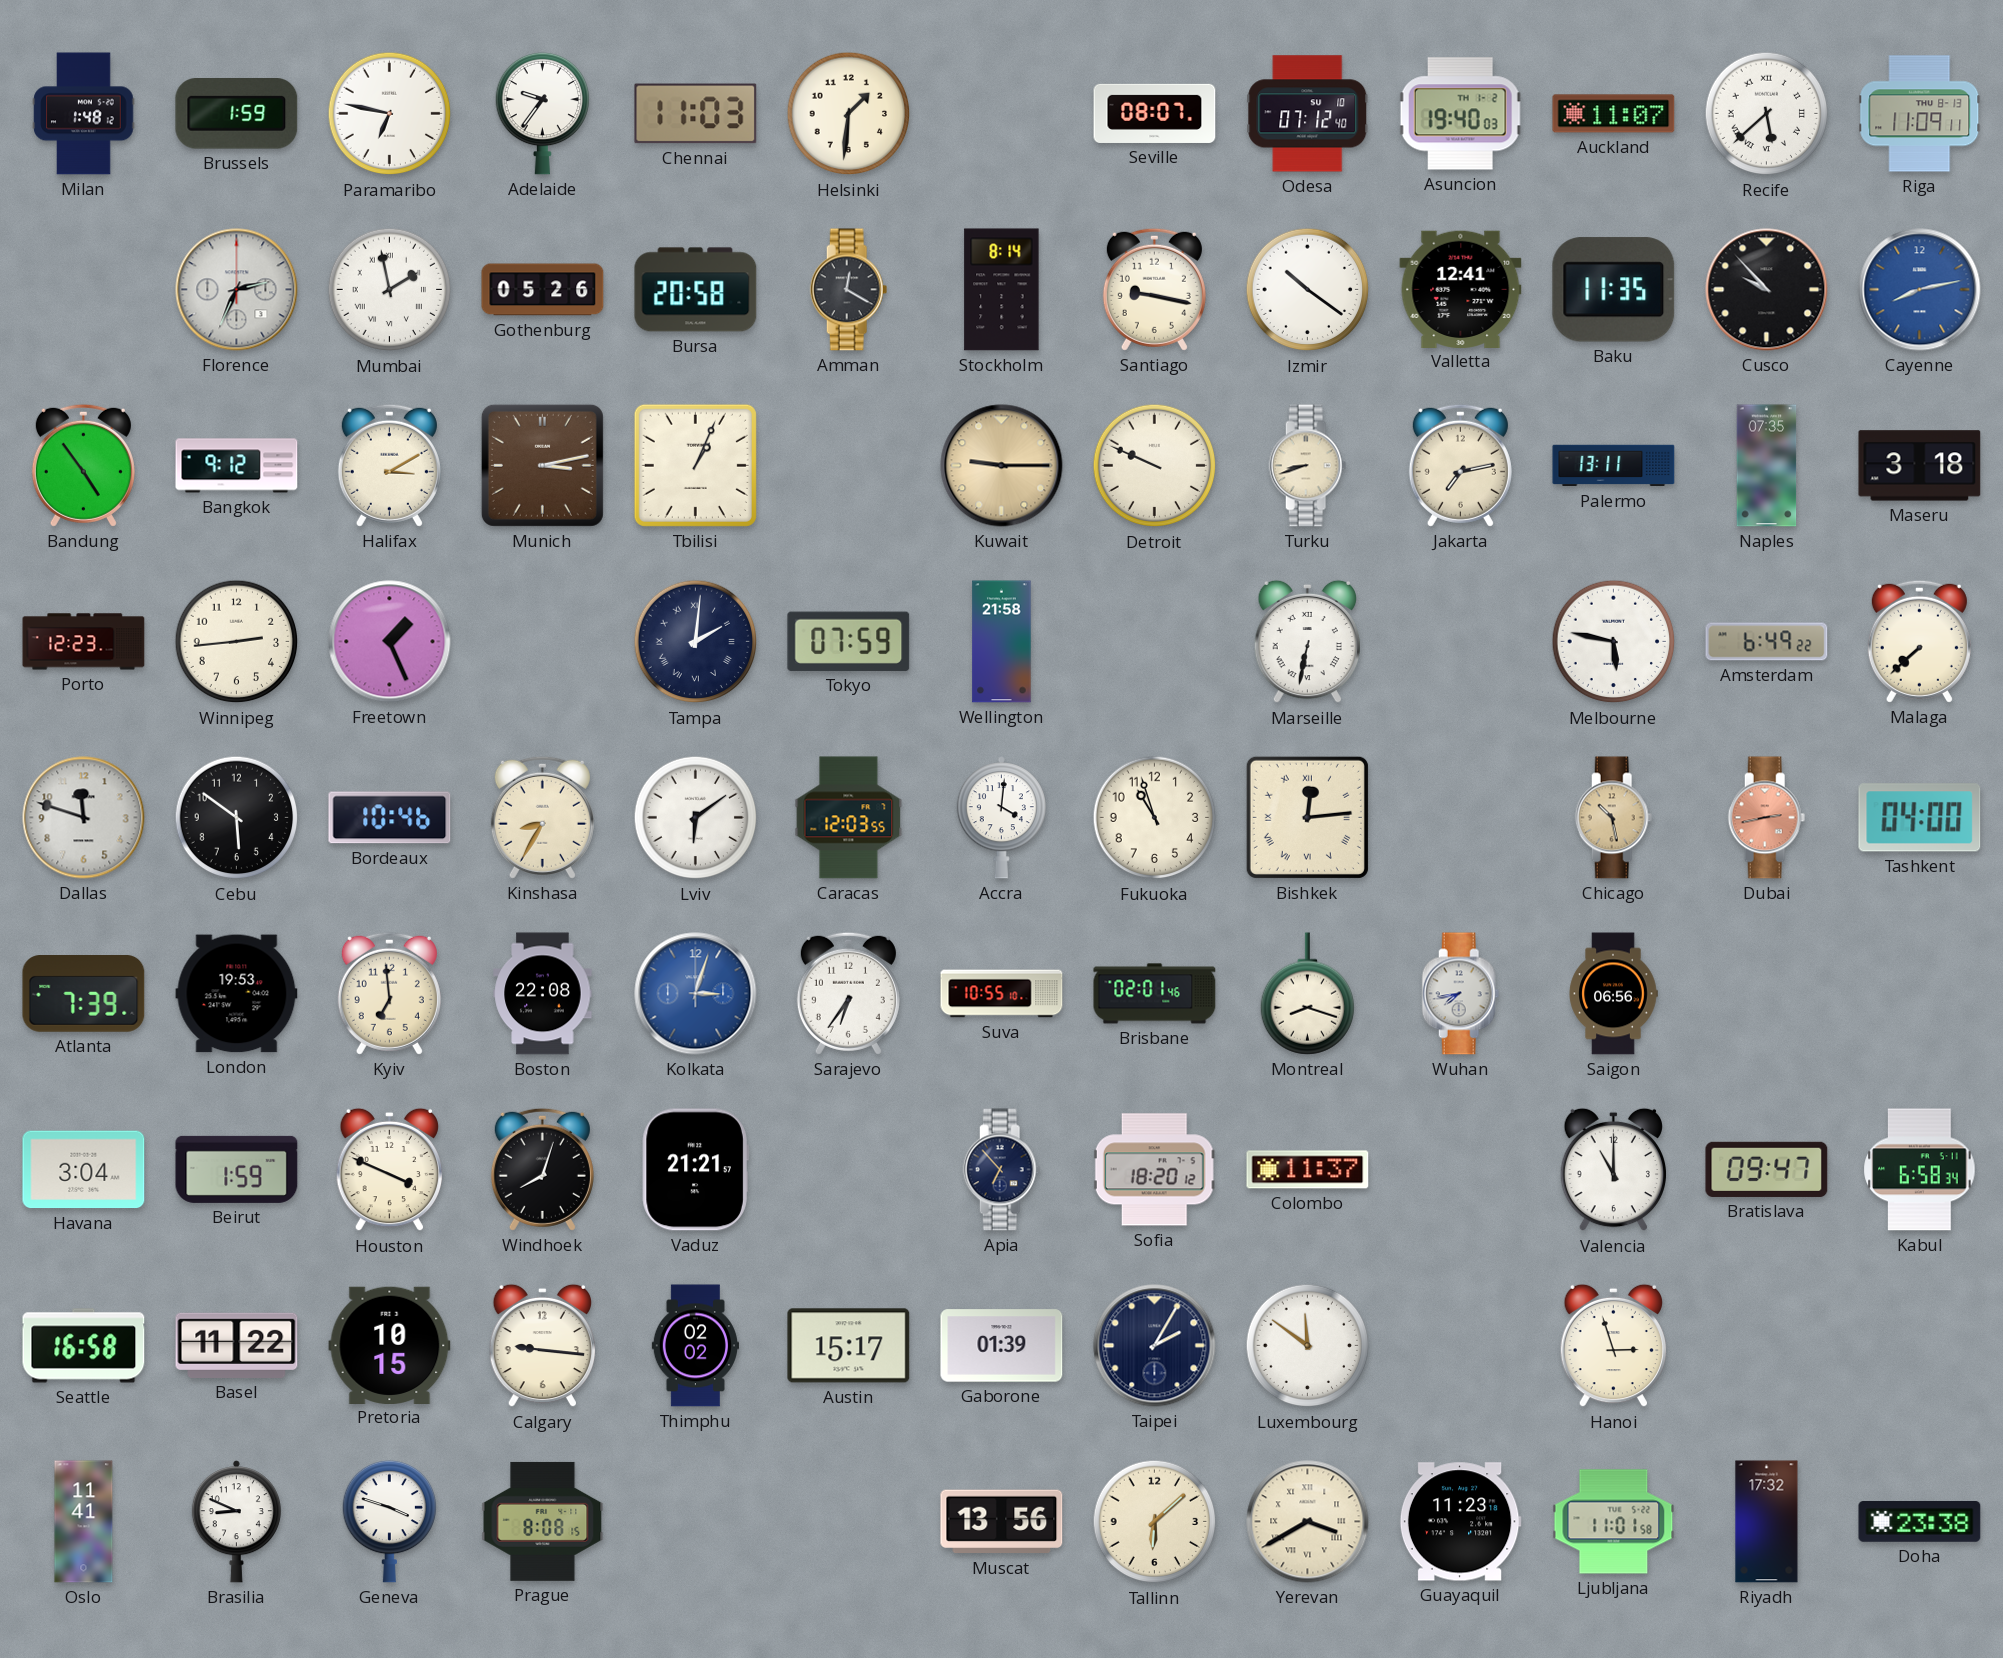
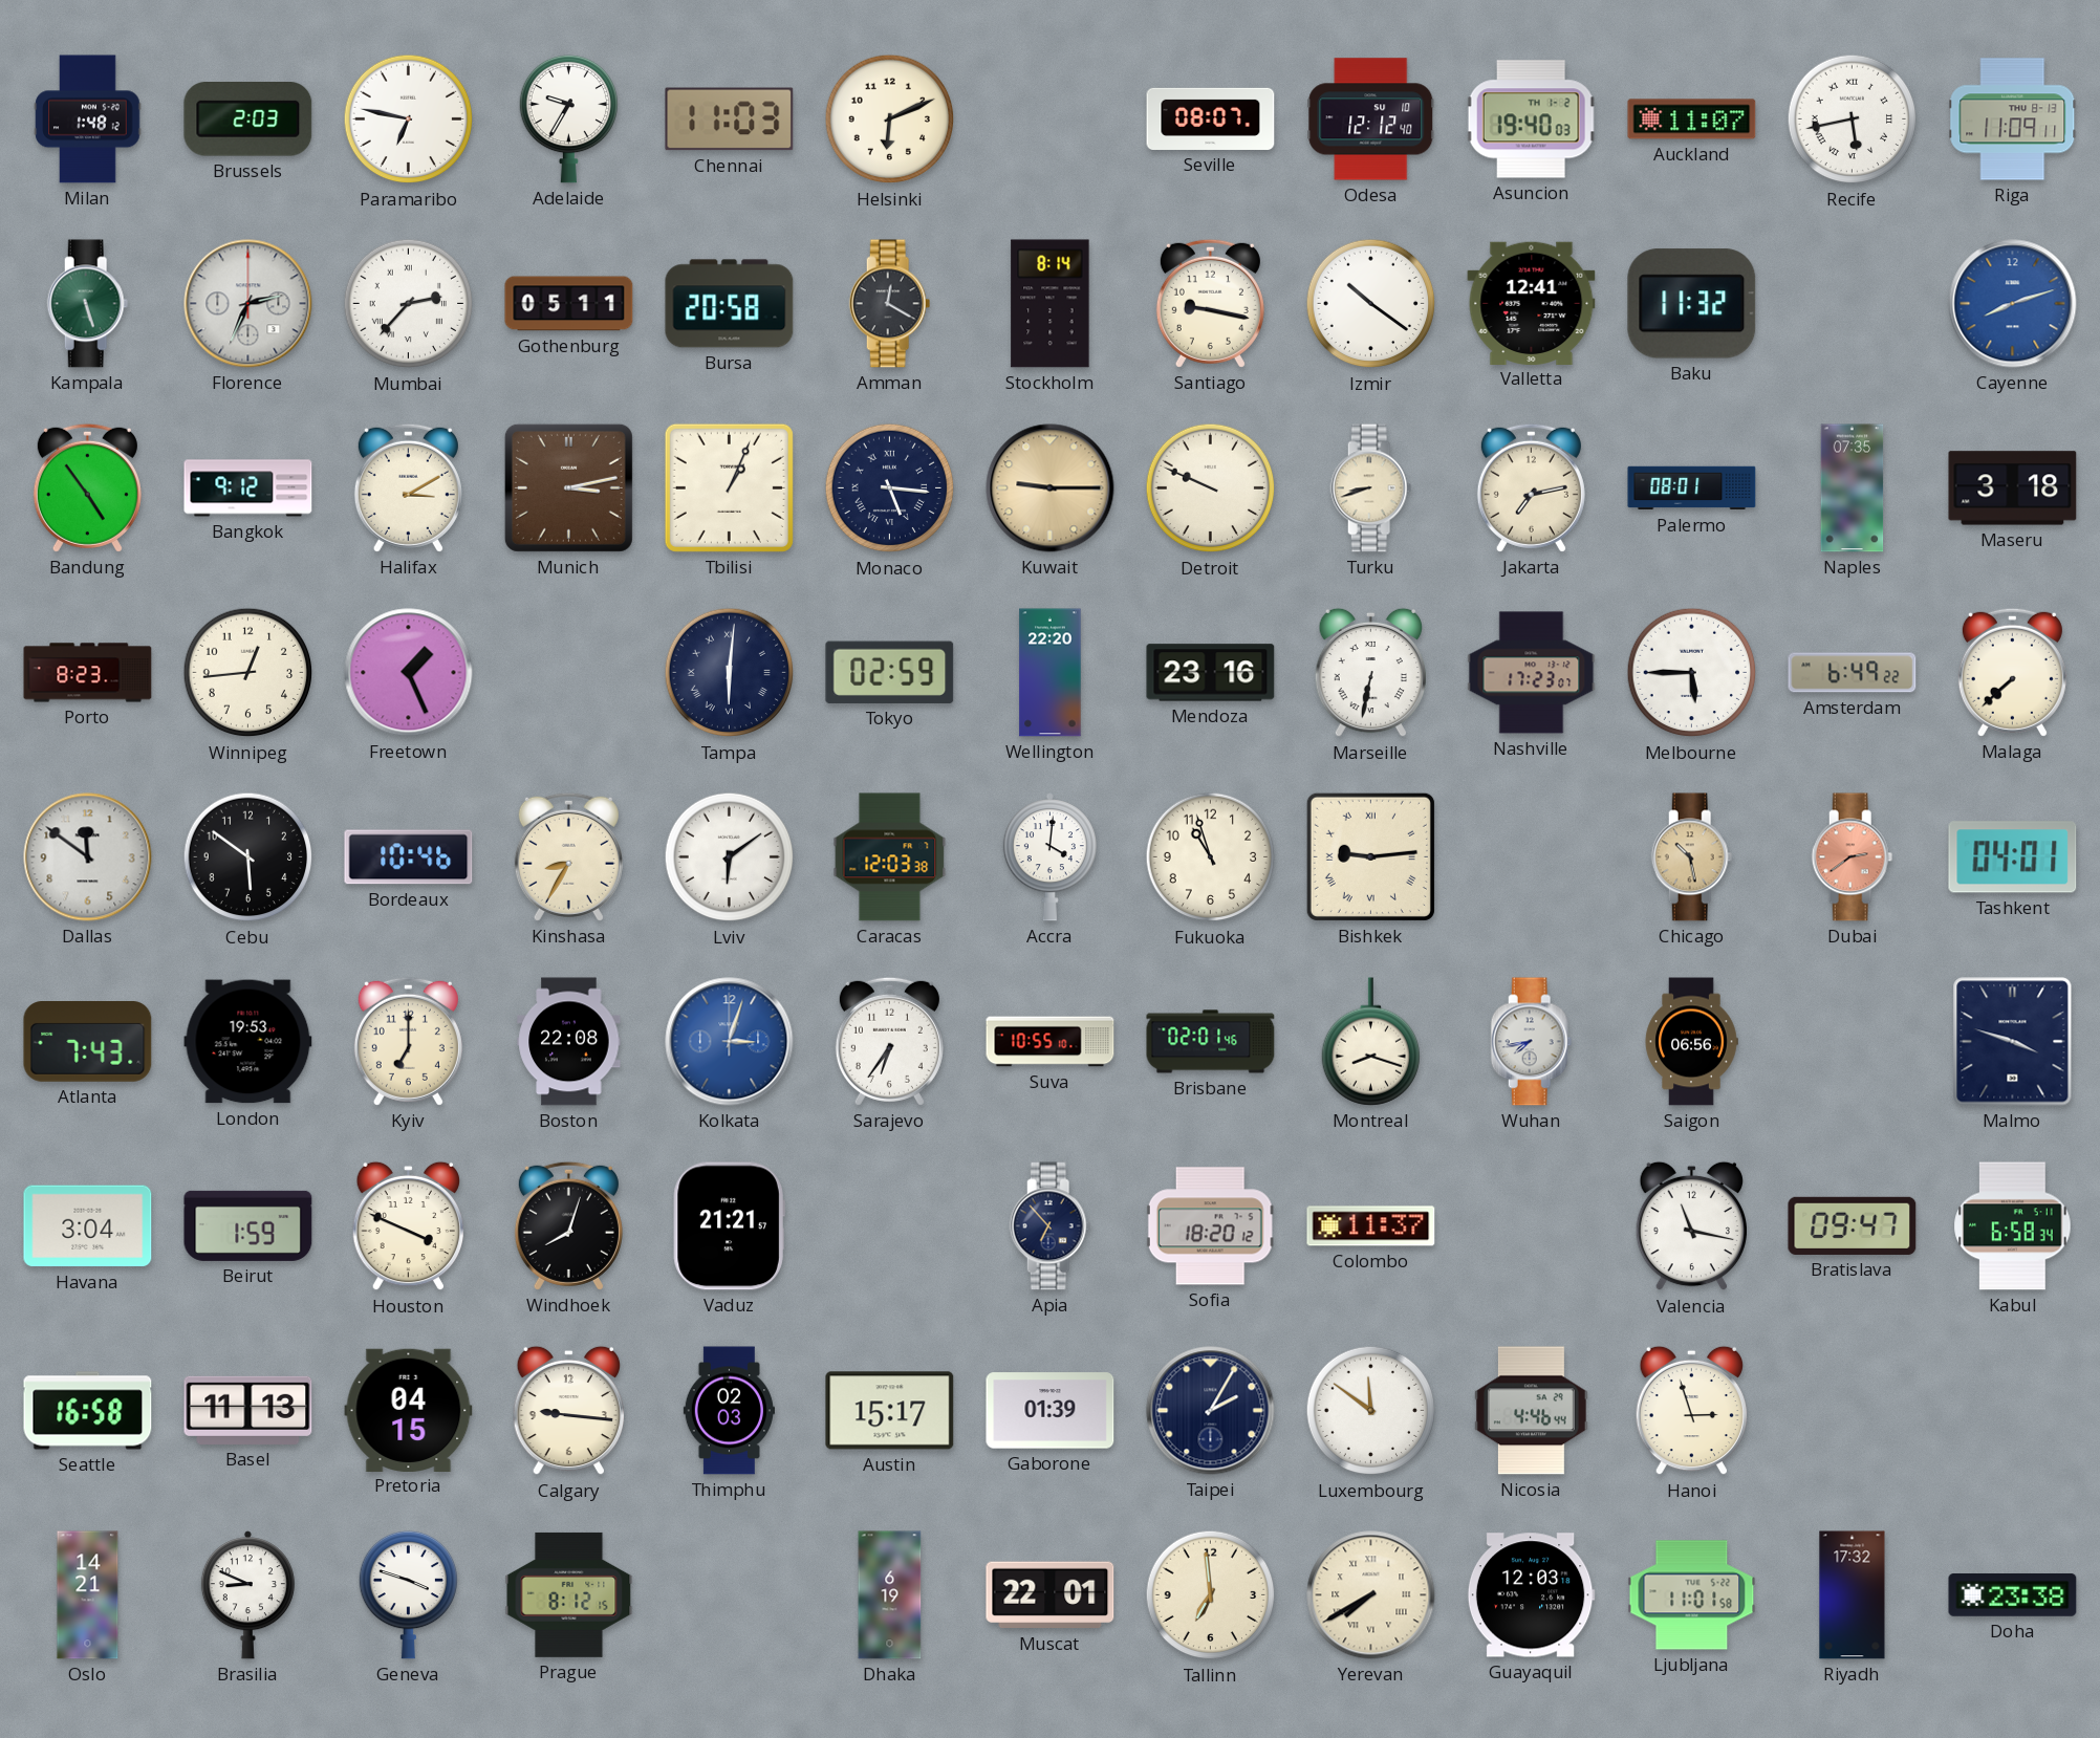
Brussels: 1:59 -> 2:03
Adelaide: 9:36 -> 9:35
Helsinki: 1:31 -> 6:11
Odesa: 07:12 -> 12:12
Recife: 5:38 -> 5:43
Kampala: none -> 5:27
Mumbai: 1:58 -> 2:37
Gothenburg: 05:26 -> 05:11
Baku: 11:35 -> 11:32
Cusco: 9:53 -> none
Cayenne: 8:13 -> 8:12
Monaco: none -> 5:16
Palermo: 13:11 -> 08:01
Porto: 12:23 -> 8:23
Winnipeg: 2:44 -> 12:44
Tampa: 2:01 -> 6:01
Tokyo: 07:59 -> 02:59
Wellington: 21:58 -> 22:20
Mendoza: none -> 23:16
Nashville: none -> 17:23
Melbourne: 5:47 -> 5:45
Dallas: 11:48 -> 11:51
Caracas: 12:03:55 -> 12:03:38
Bishkek: 12:14 -> 9:14
Dubai: 2:43 -> 2:39
Tashkent: 04:00 -> 04:01
Atlanta: 7:39 -> 7:43
Kyiv: 6:59 -> 7:00
Malmo: none -> 3:48
Valencia: 11:00 -> 11:17
Basel: 11:22 -> 11:13
Pretoria: 10:15 -> 04:15
Thimphu: 02:02 -> 02:03
Nicosia: none -> 4:46
Oslo: 11:41 -> 14:21
Prague: 8:08 -> 8:12
Dhaka: none -> 6:19
Muscat: 13:56 -> 22:01
Tallinn: 6:08 -> 6:59
Yerevan: 3:40 -> 7:40
Guayaquil: 11:23 -> 12:03
